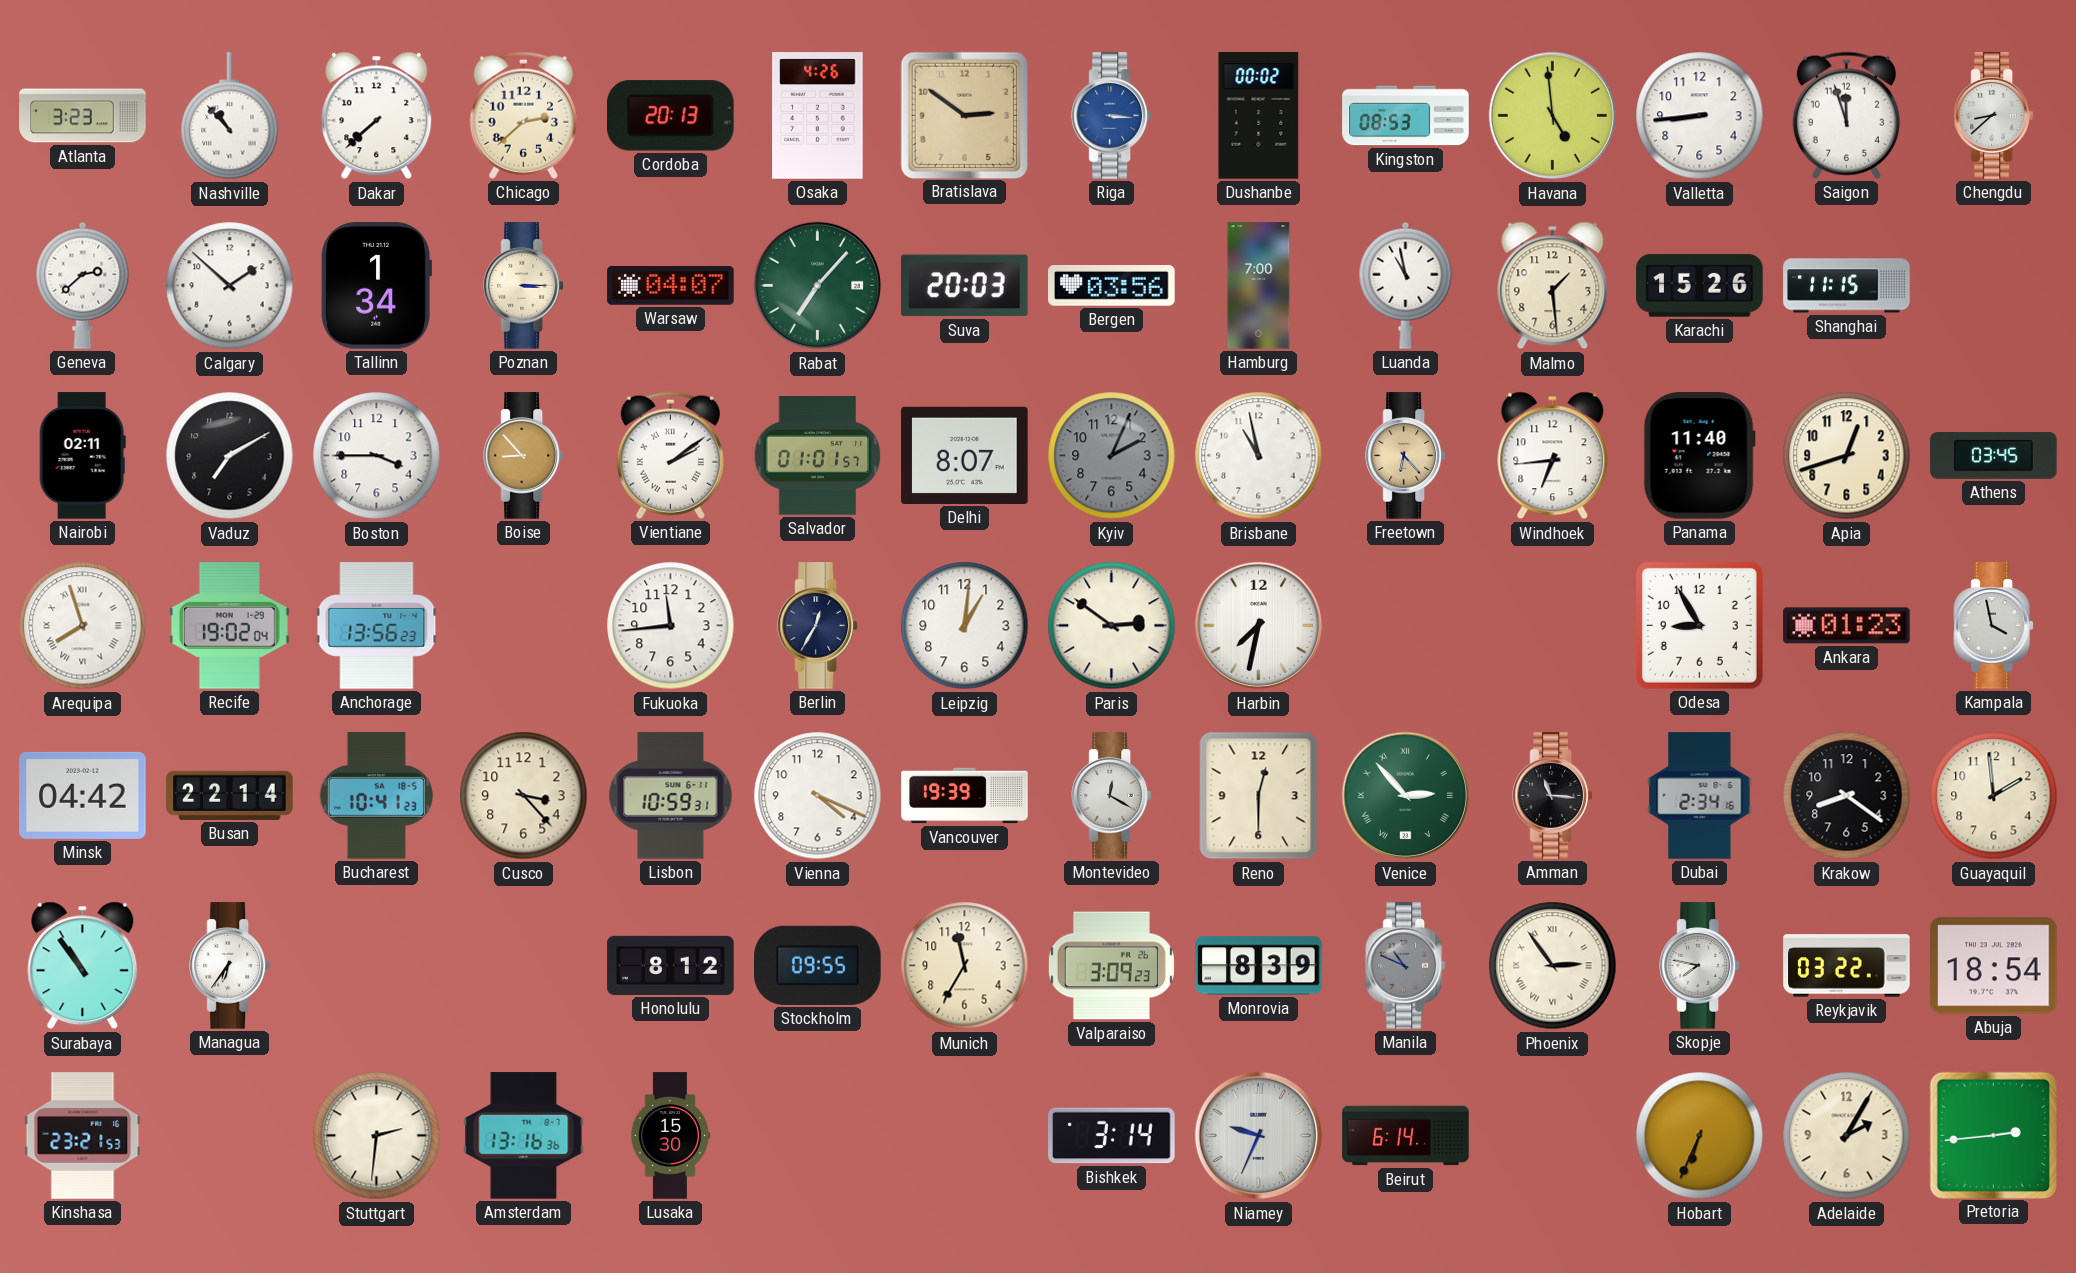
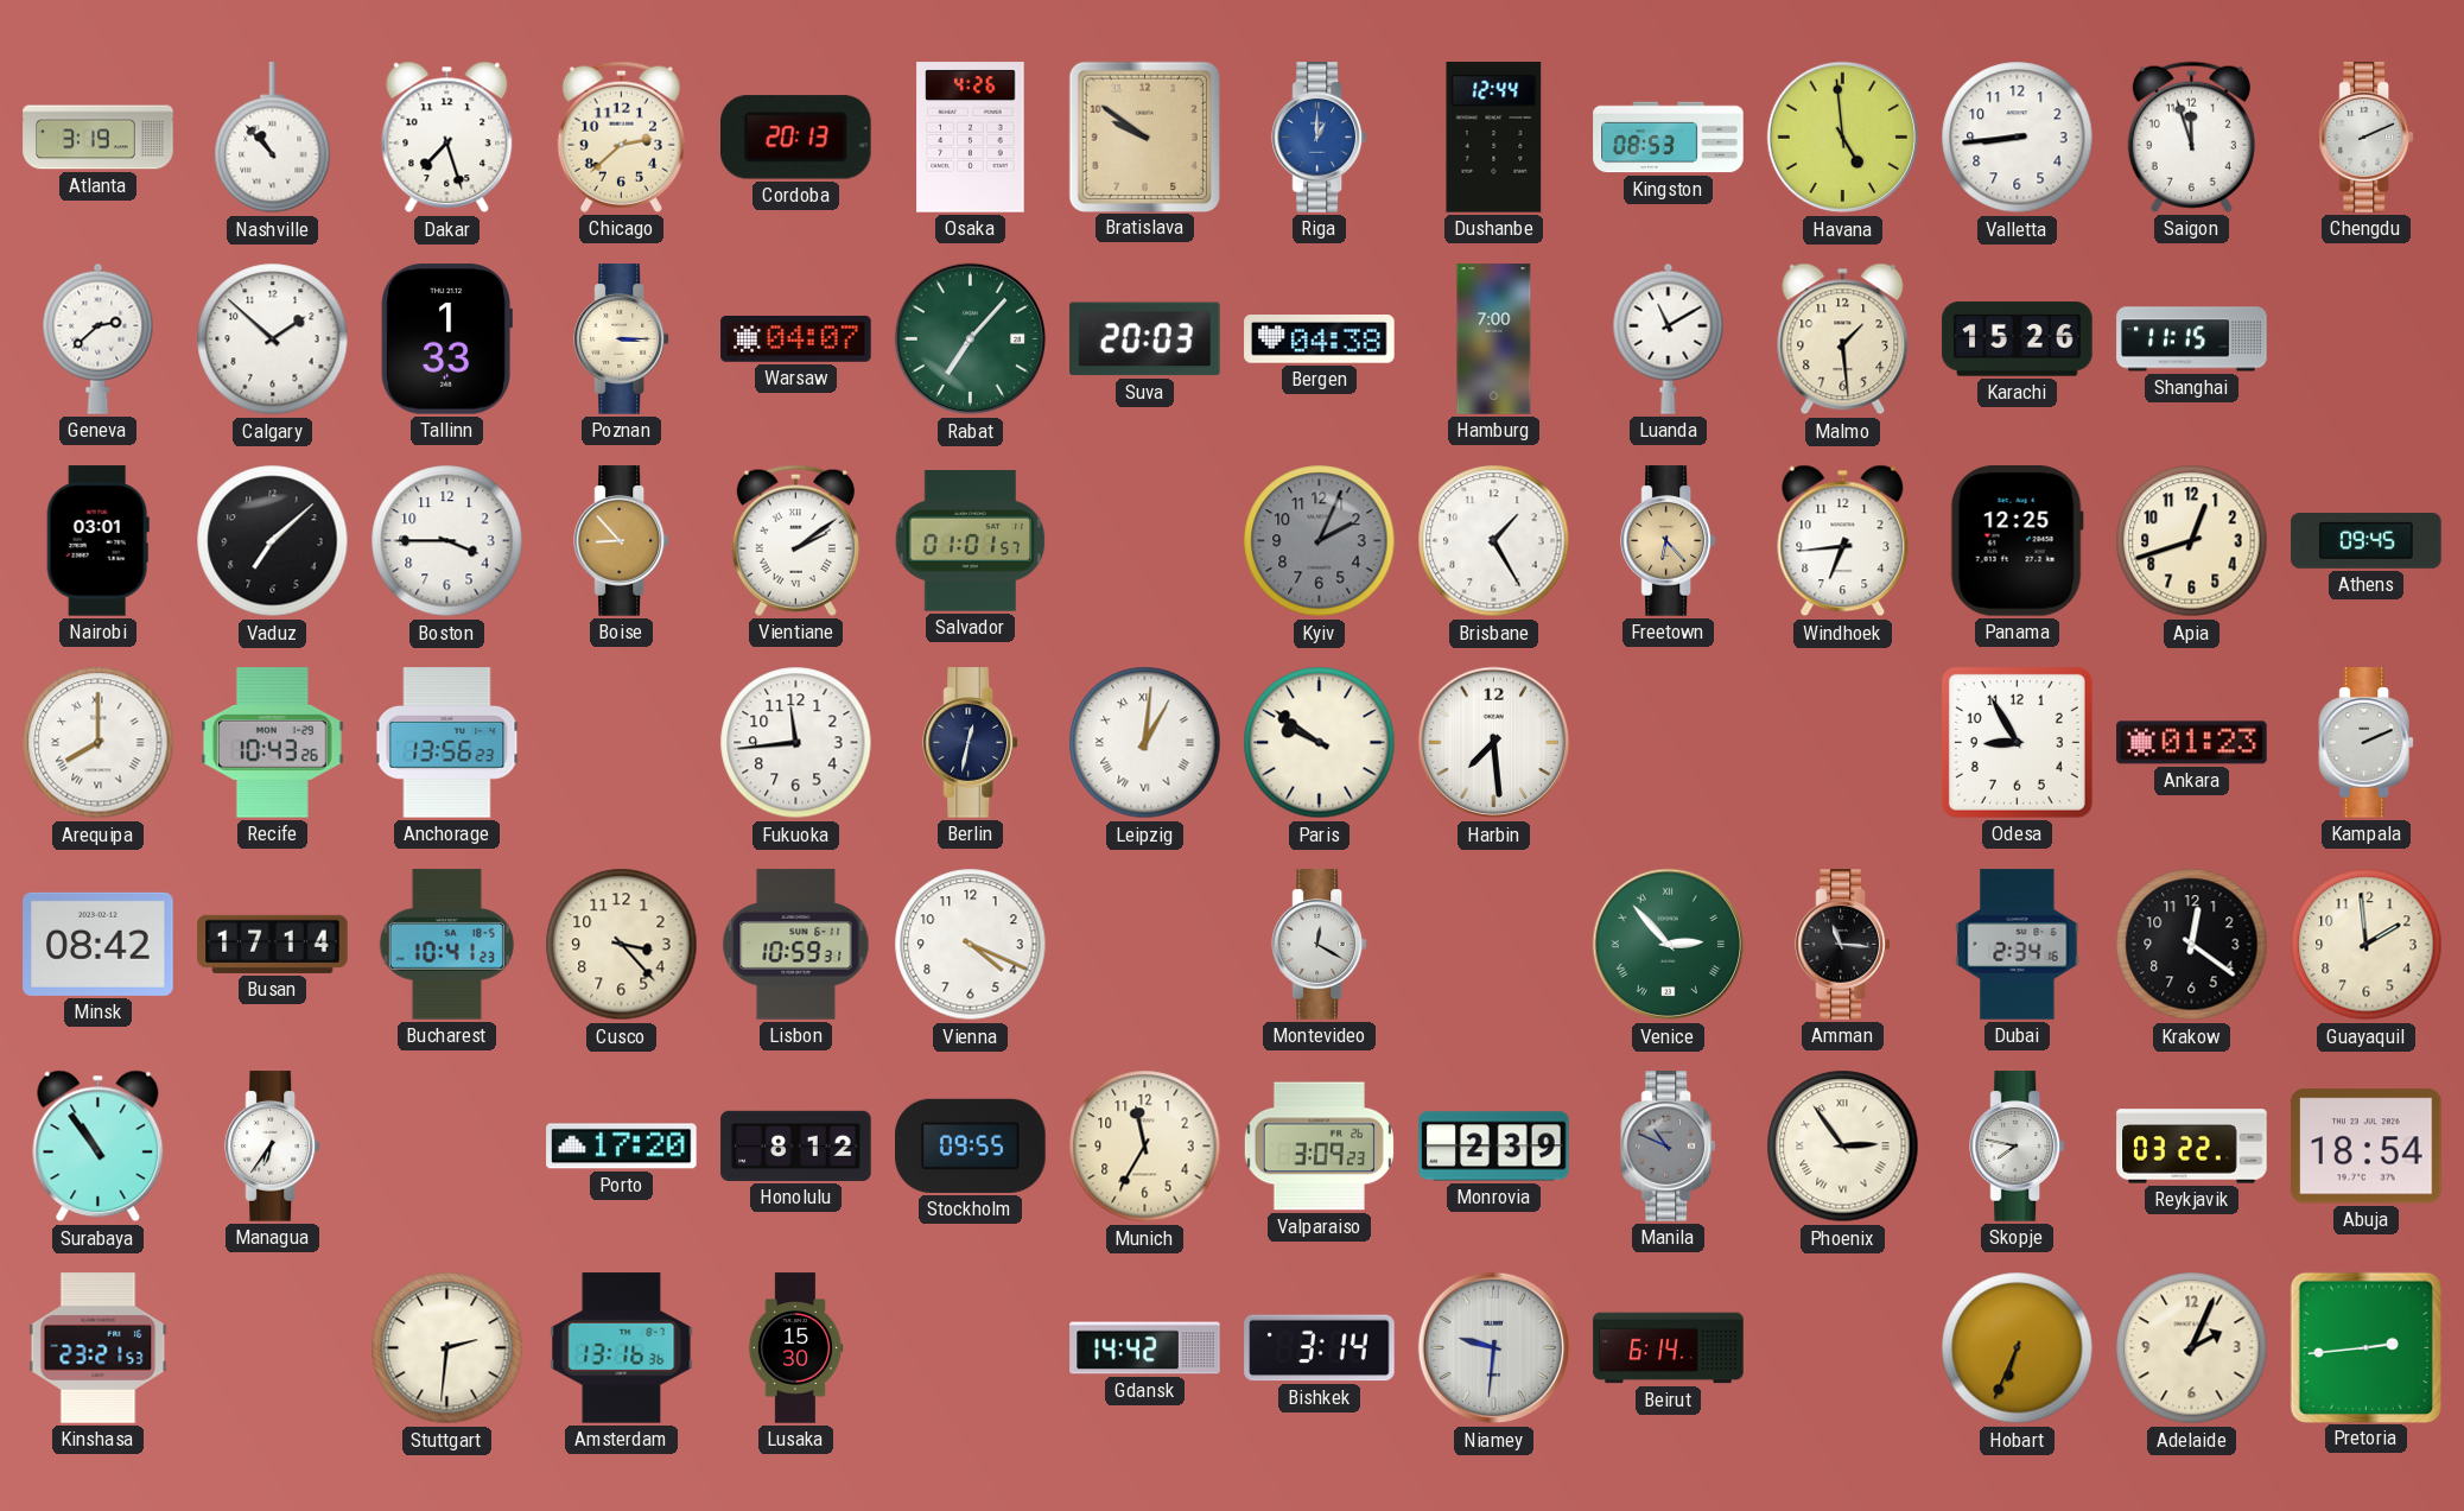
Atlanta: 3:23 -> 3:19
Dakar: 7:38 -> 7:27
Bratislava: 2:51 -> 9:51
Riga: 3:16 -> 1:00
Dushanbe: 00:02 -> 12:44
Chengdu: 8:38 -> 2:11
Tallinn: 1:34 -> 1:33
Bergen: 03:56 -> 04:38
Luanda: 10:58 -> 11:10
Nairobi: 02:11 -> 03:01
Vaduz: 7:10 -> 7:08
Delhi: 8:07 -> none
Brisbane: 10:58 -> 1:25
Panama: 11:40 -> 12:25
Athens: 03:45 -> 09:45
Arequipa: 7:57 -> 8:00
Recife: 19:02 -> 10:43
Berlin: 12:35 -> 12:32
Leipzig numerals: Arabic -> Roman
Paris: 2:51 -> 9:51
Harbin: 7:32 -> 7:29
Kampala: 3:58 -> 2:11
Minsk: 04:42 -> 08:42
Busan: 22:14 -> 17:14
Vancouver: 19:39 -> none
Reno: 12:30 -> none
Krakow: 8:21 -> 12:21
Porto: none -> 17:20
Monrovia: 8:39 -> 2:39
Gdansk: none -> 14:42
Niamey: 9:34 -> 9:31
Adelaide: 2:05 -> 2:04
